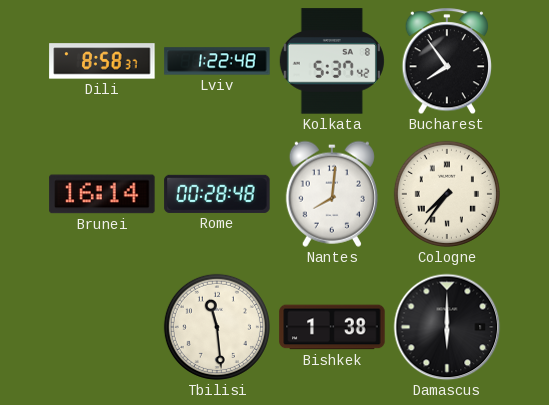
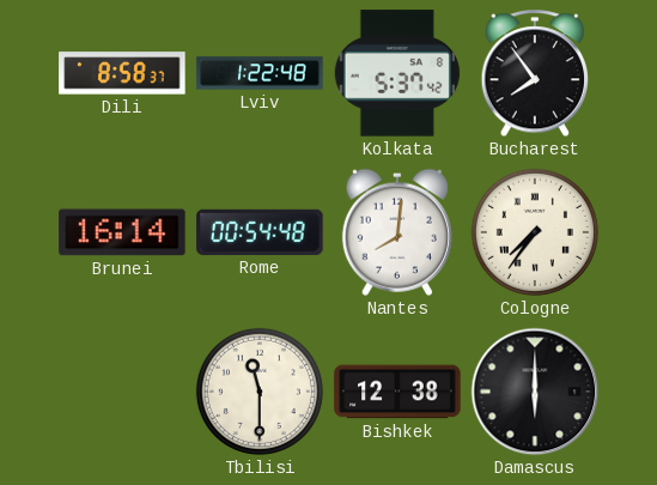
Rome: 00:28 -> 00:54
Tbilisi: 11:29 -> 11:30
Bishkek: 1:38 -> 12:38
